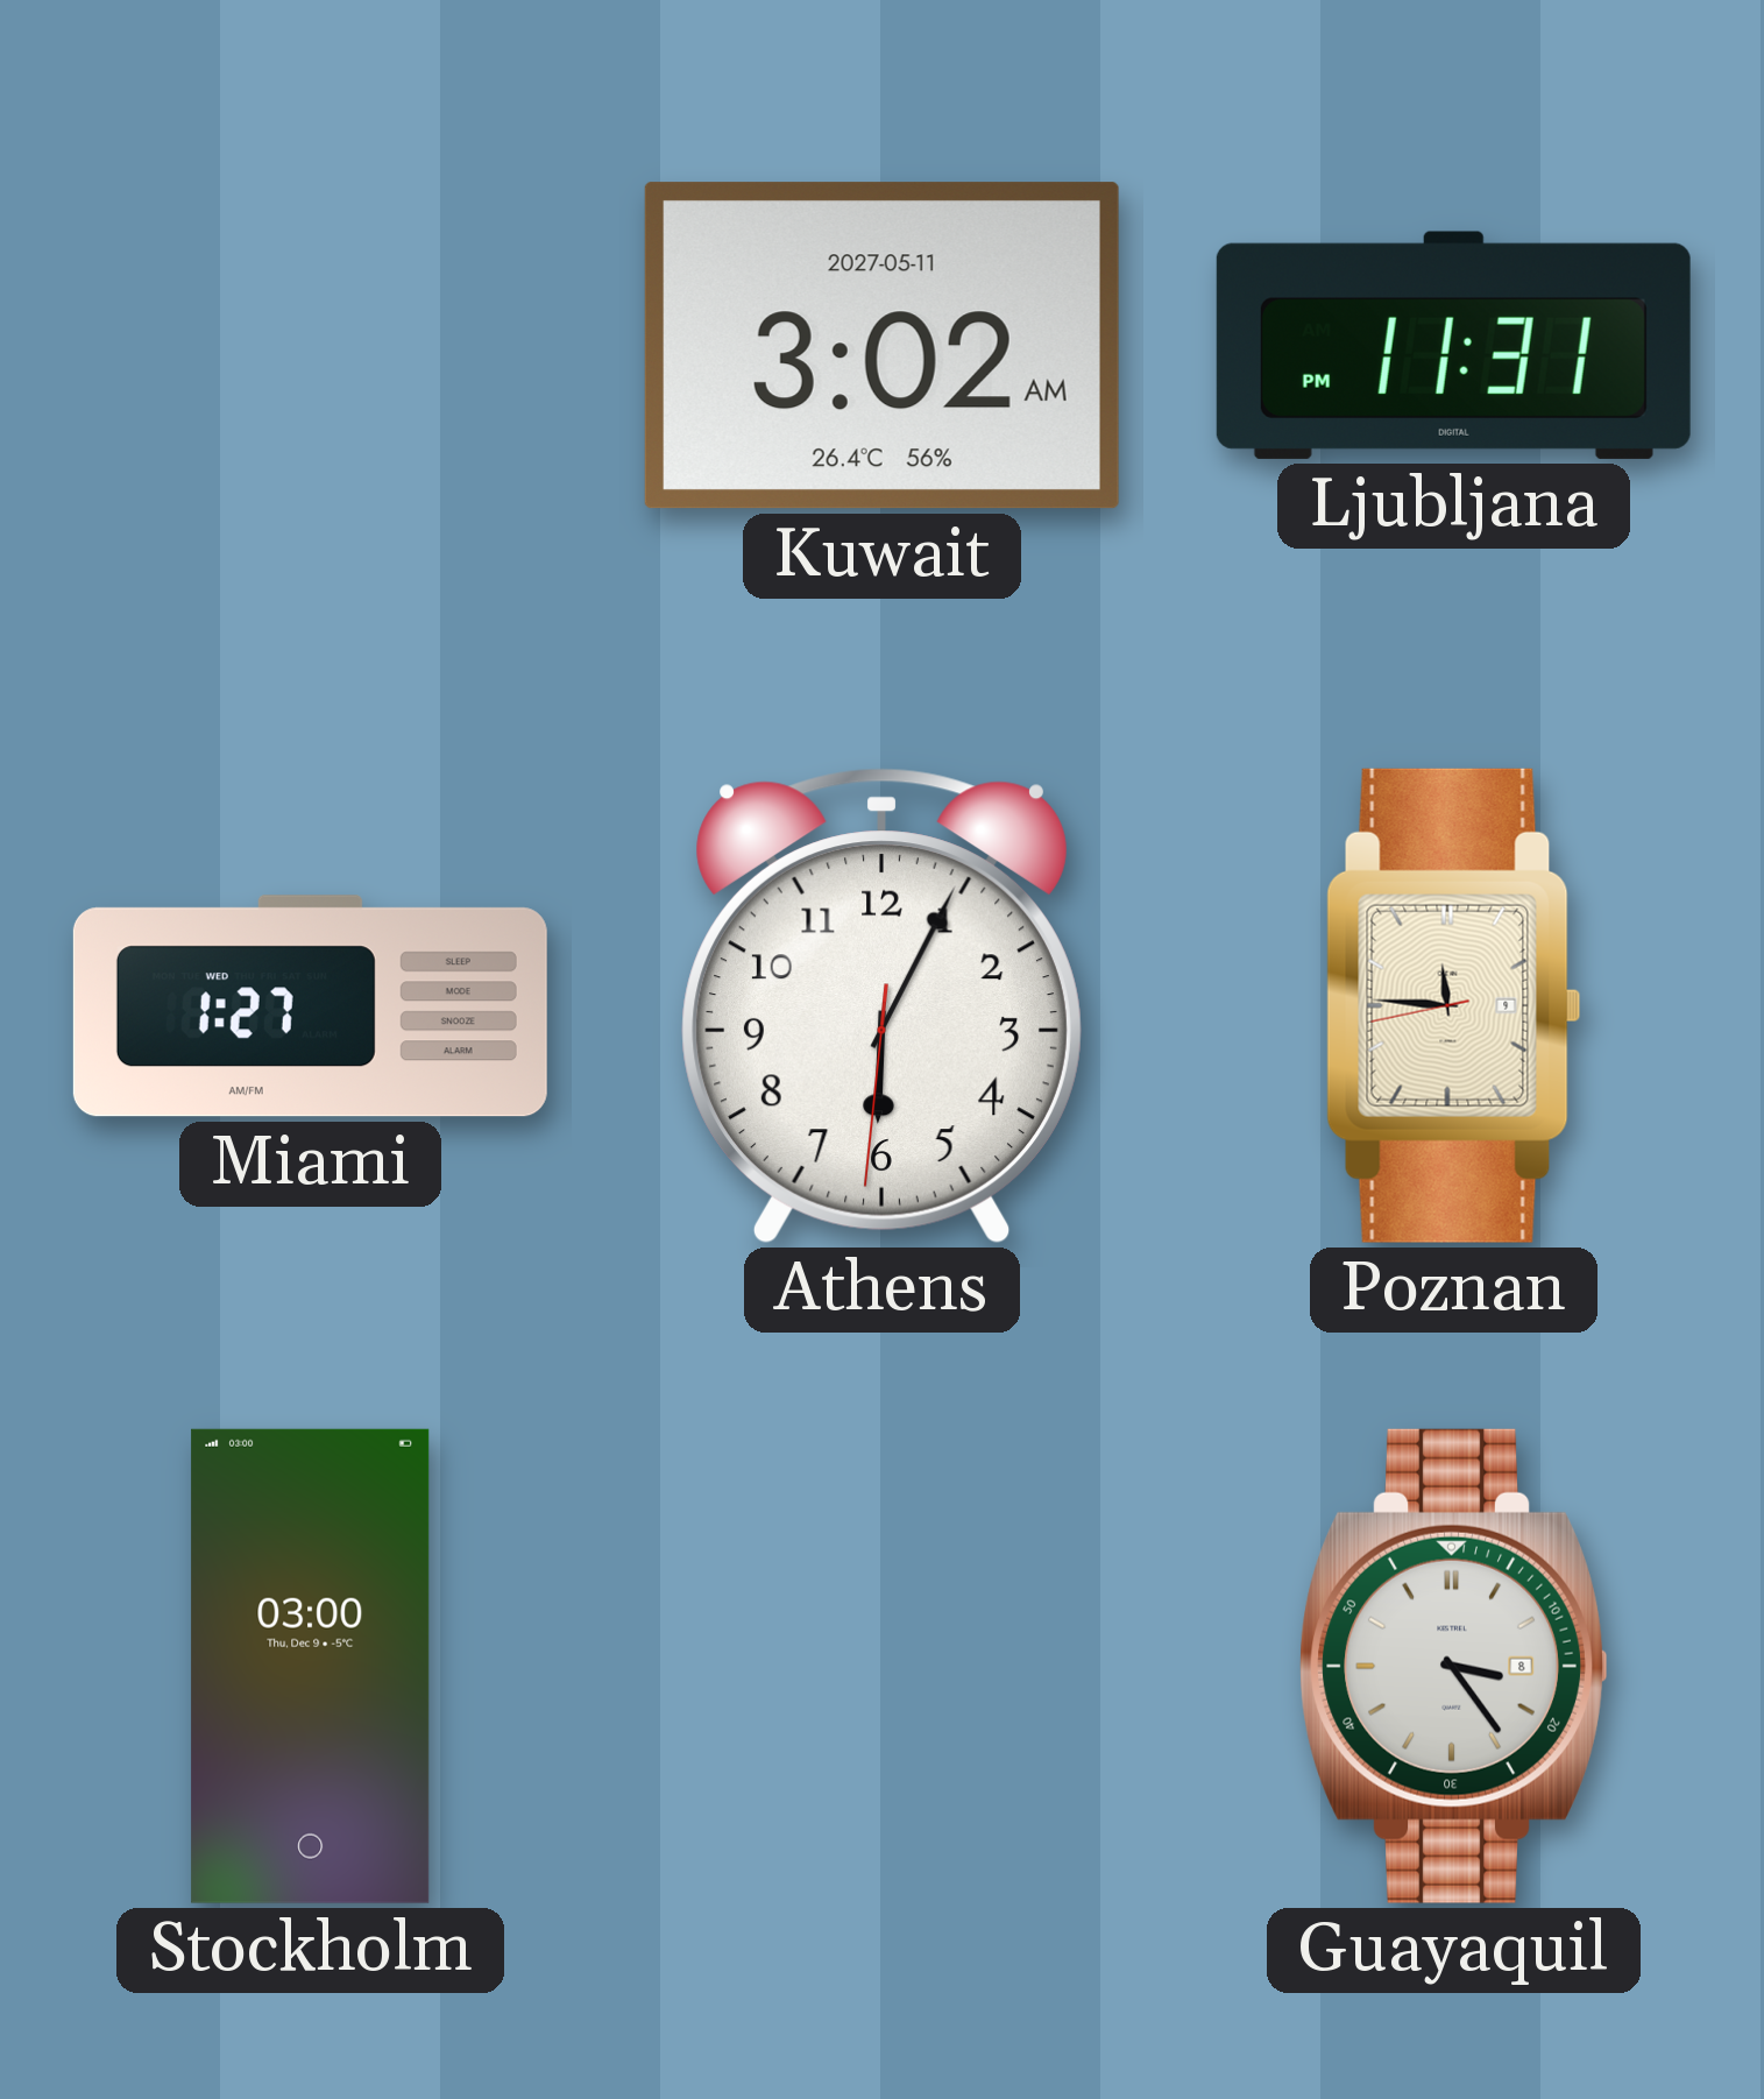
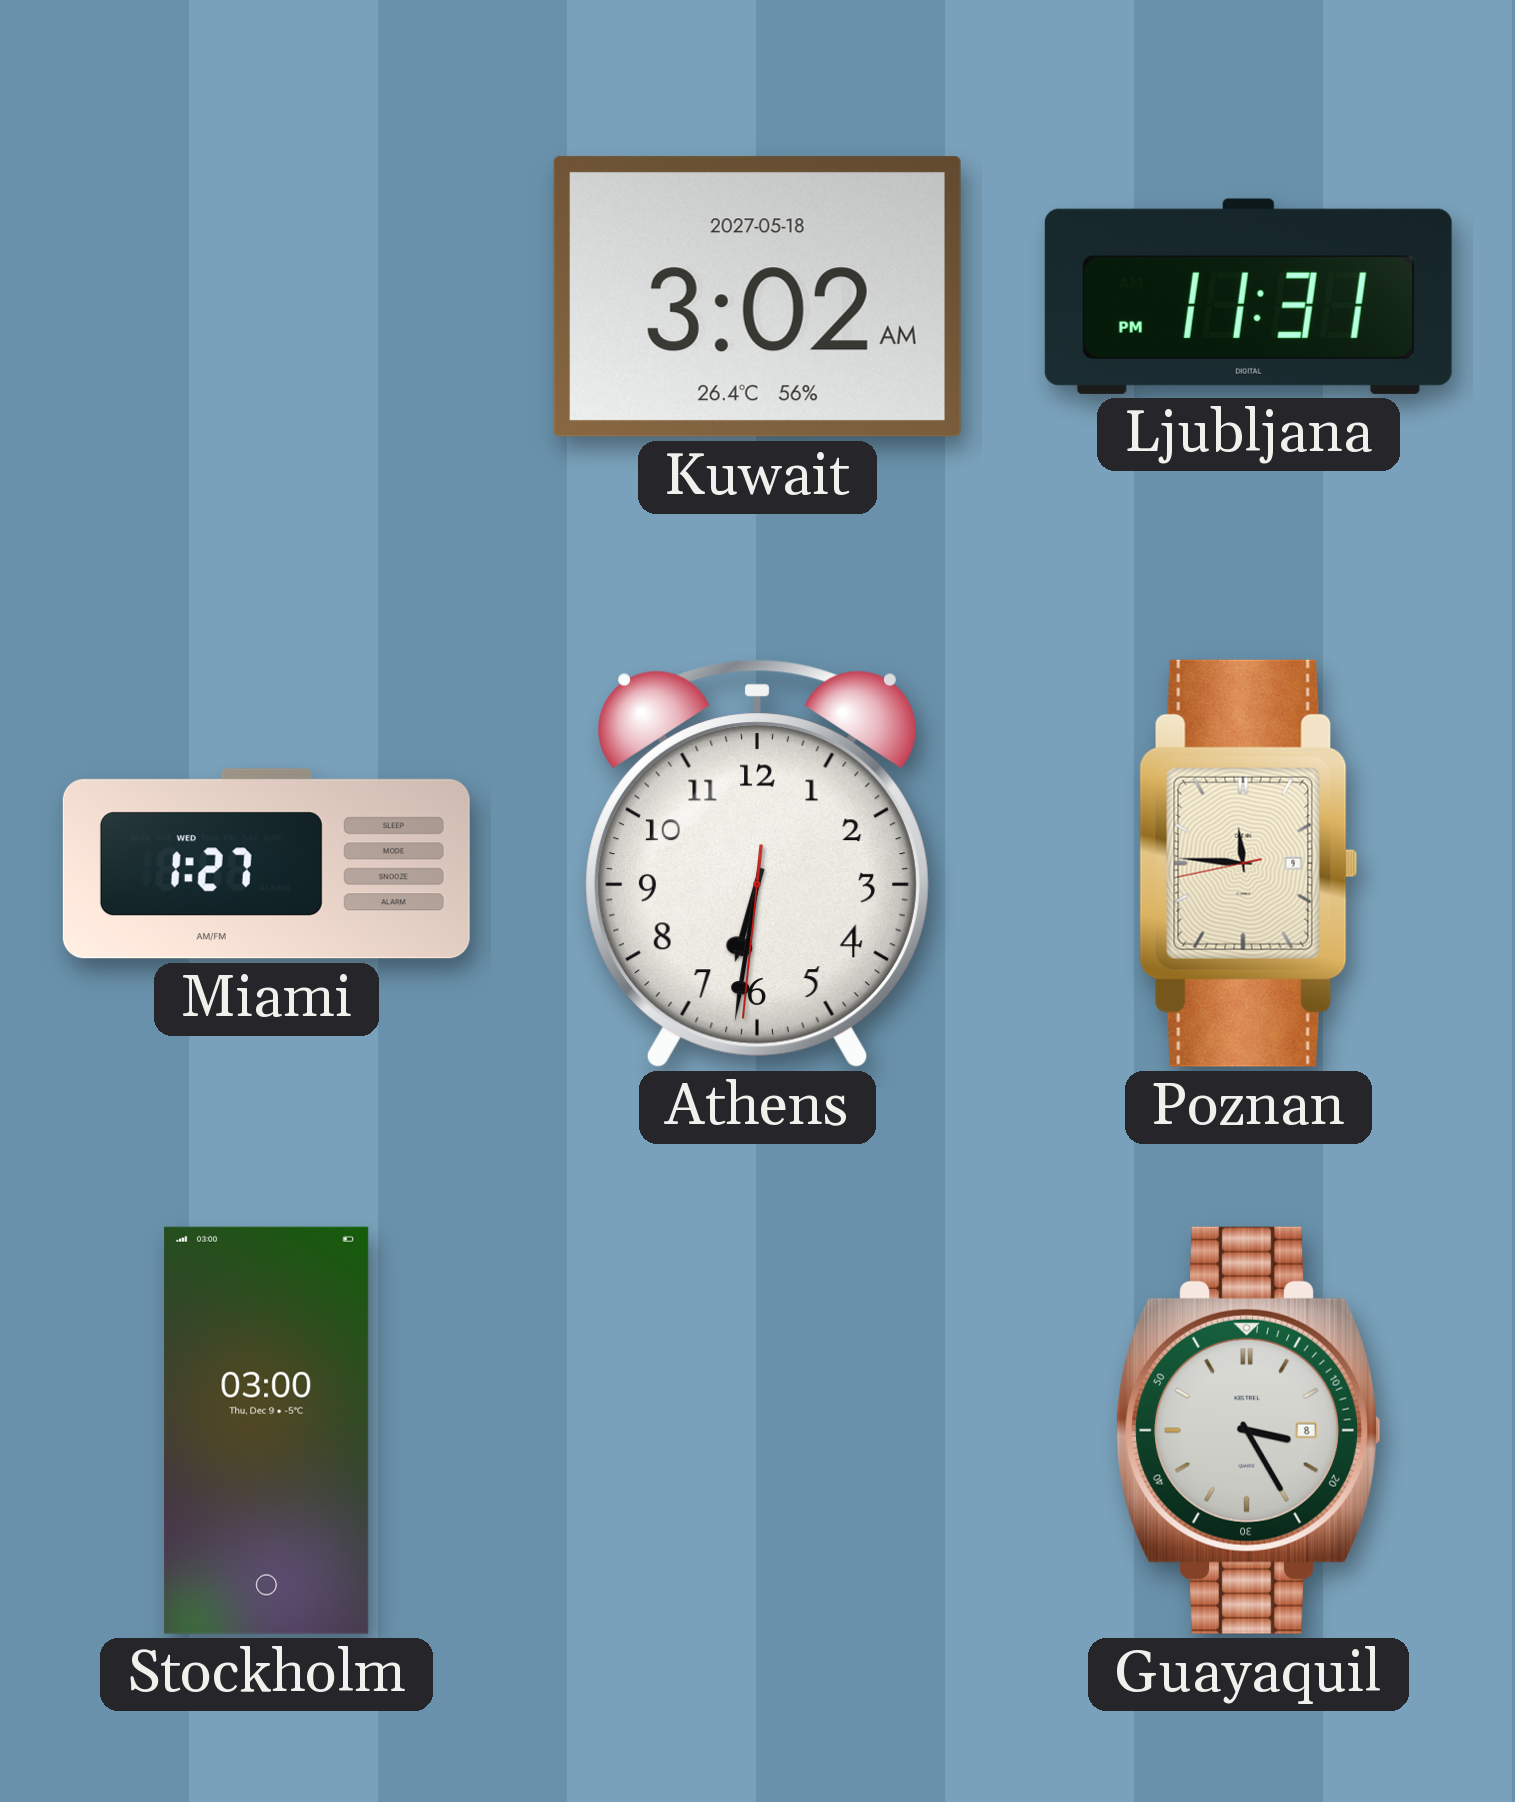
Kuwait date: 2027-05-11 -> 2027-05-18
Athens: 6:04 -> 6:31
Guayaquil: 3:24 -> 3:25
